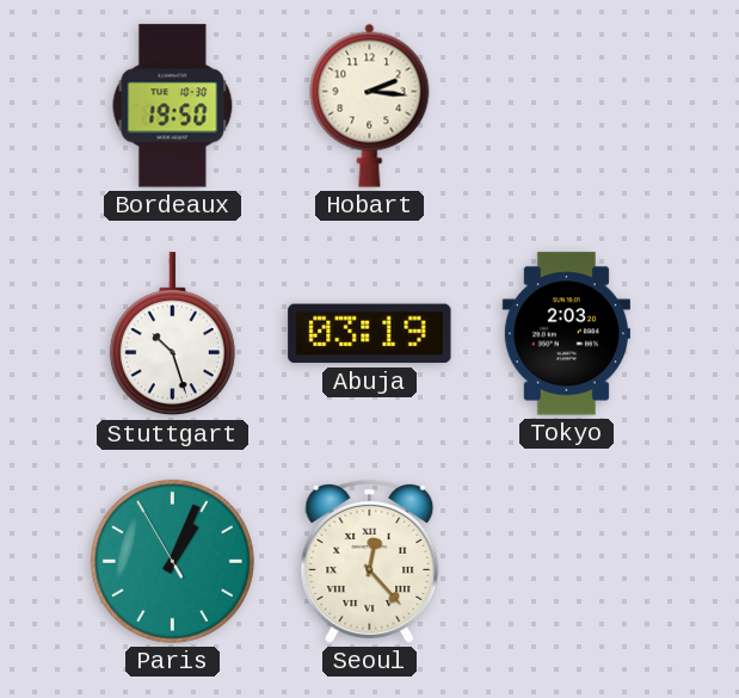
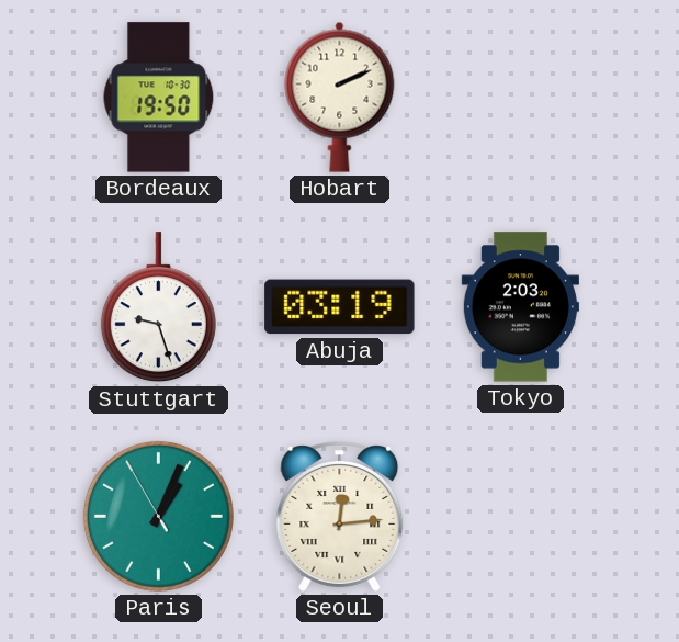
Hobart: 2:16 -> 2:11
Stuttgart: 10:27 -> 9:27
Seoul: 12:23 -> 12:14
